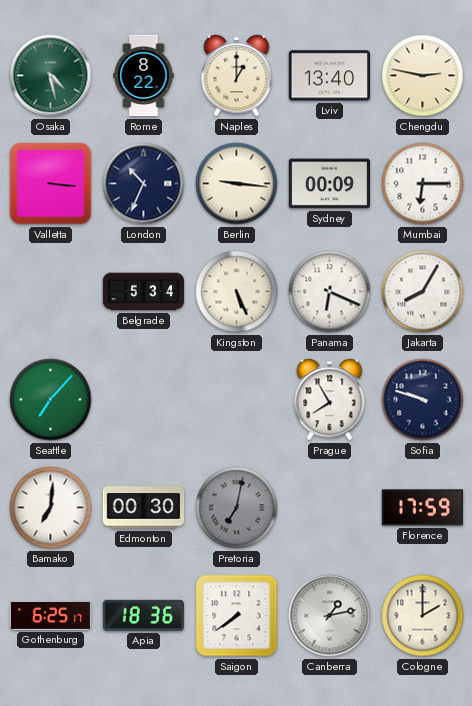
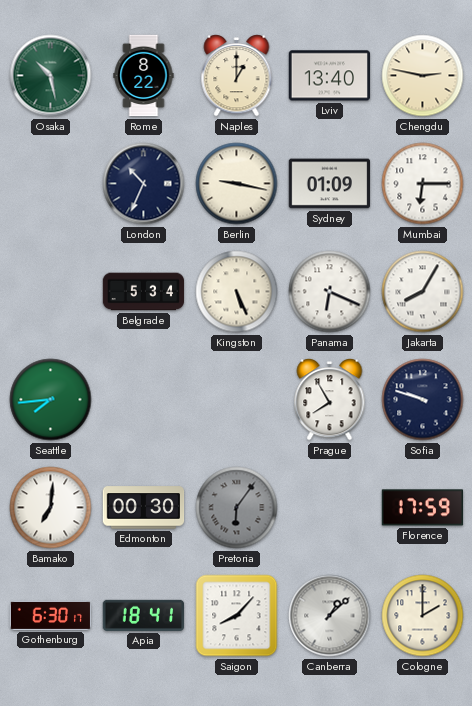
Osaka: 4:28 -> 10:28
Valletta: 3:16 -> none
Berlin: 9:16 -> 9:17
Sydney: 00:09 -> 01:09
Seattle: 7:07 -> 7:44
Pretoria: 7:02 -> 6:06
Gothenburg: 6:25 -> 6:30
Apia: 18:36 -> 18:41
Saigon: 7:39 -> 8:07
Canberra: 1:13 -> 1:08
